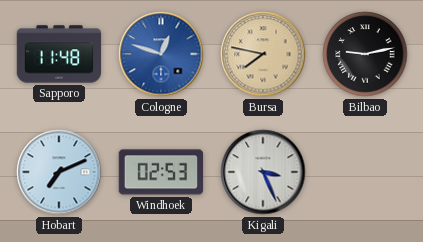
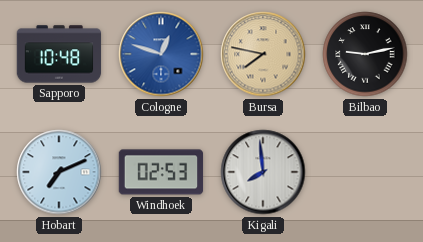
Sapporo: 11:48 -> 10:48
Kigali: 3:26 -> 7:59
